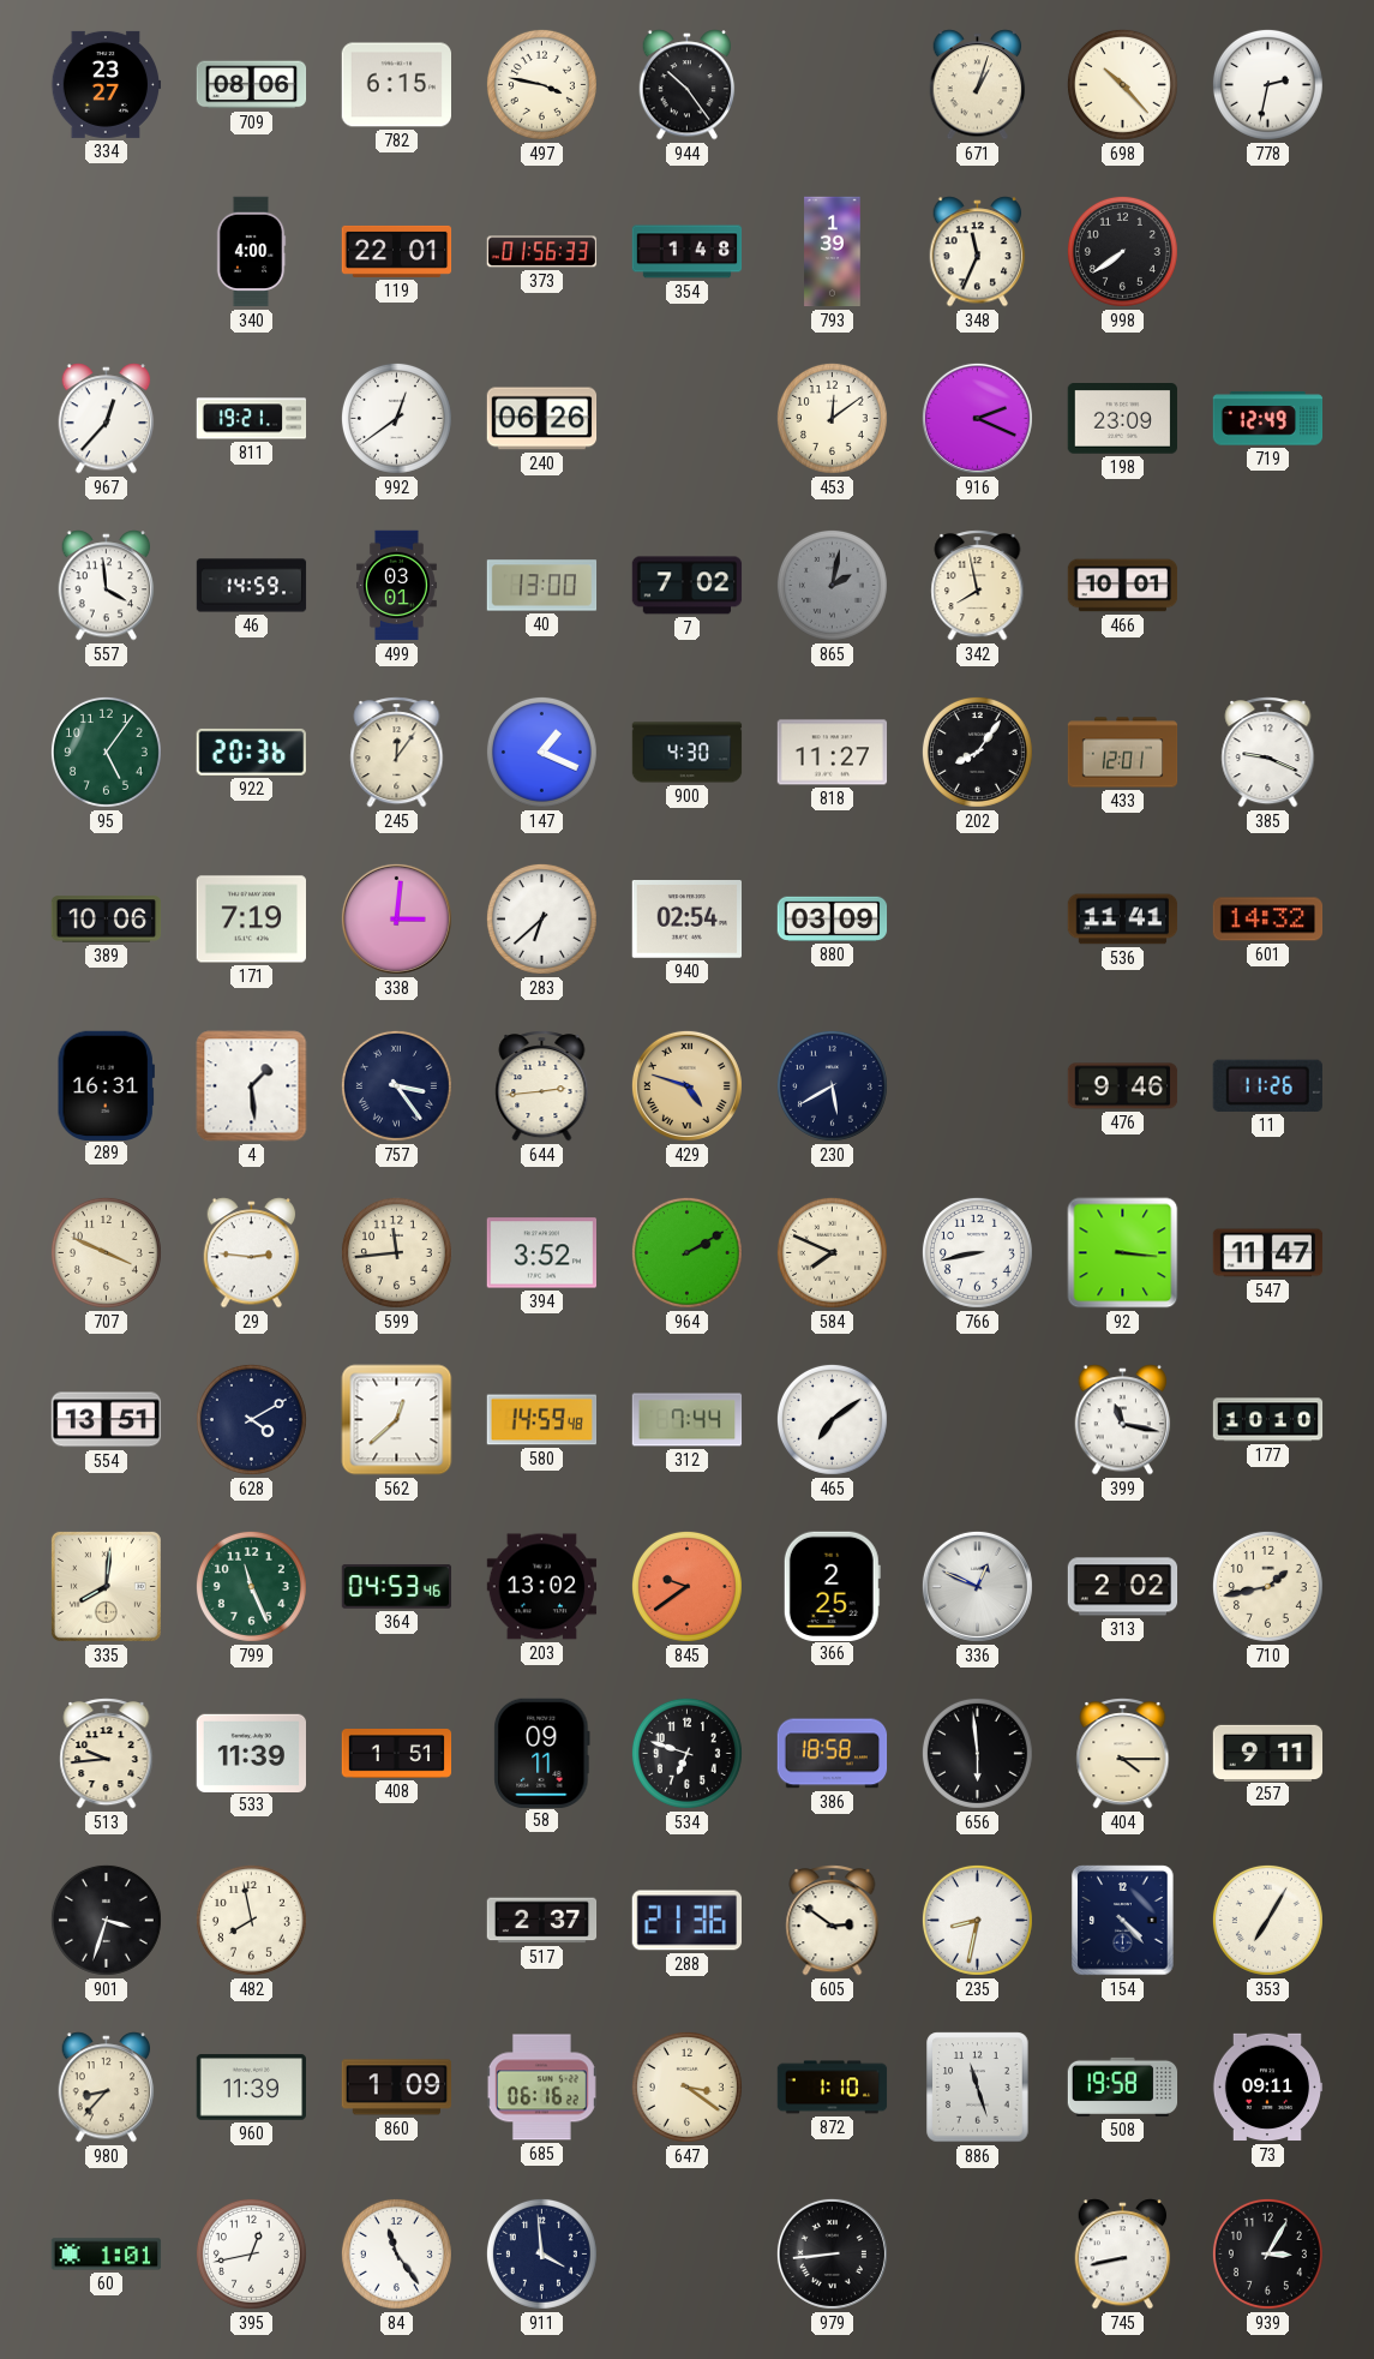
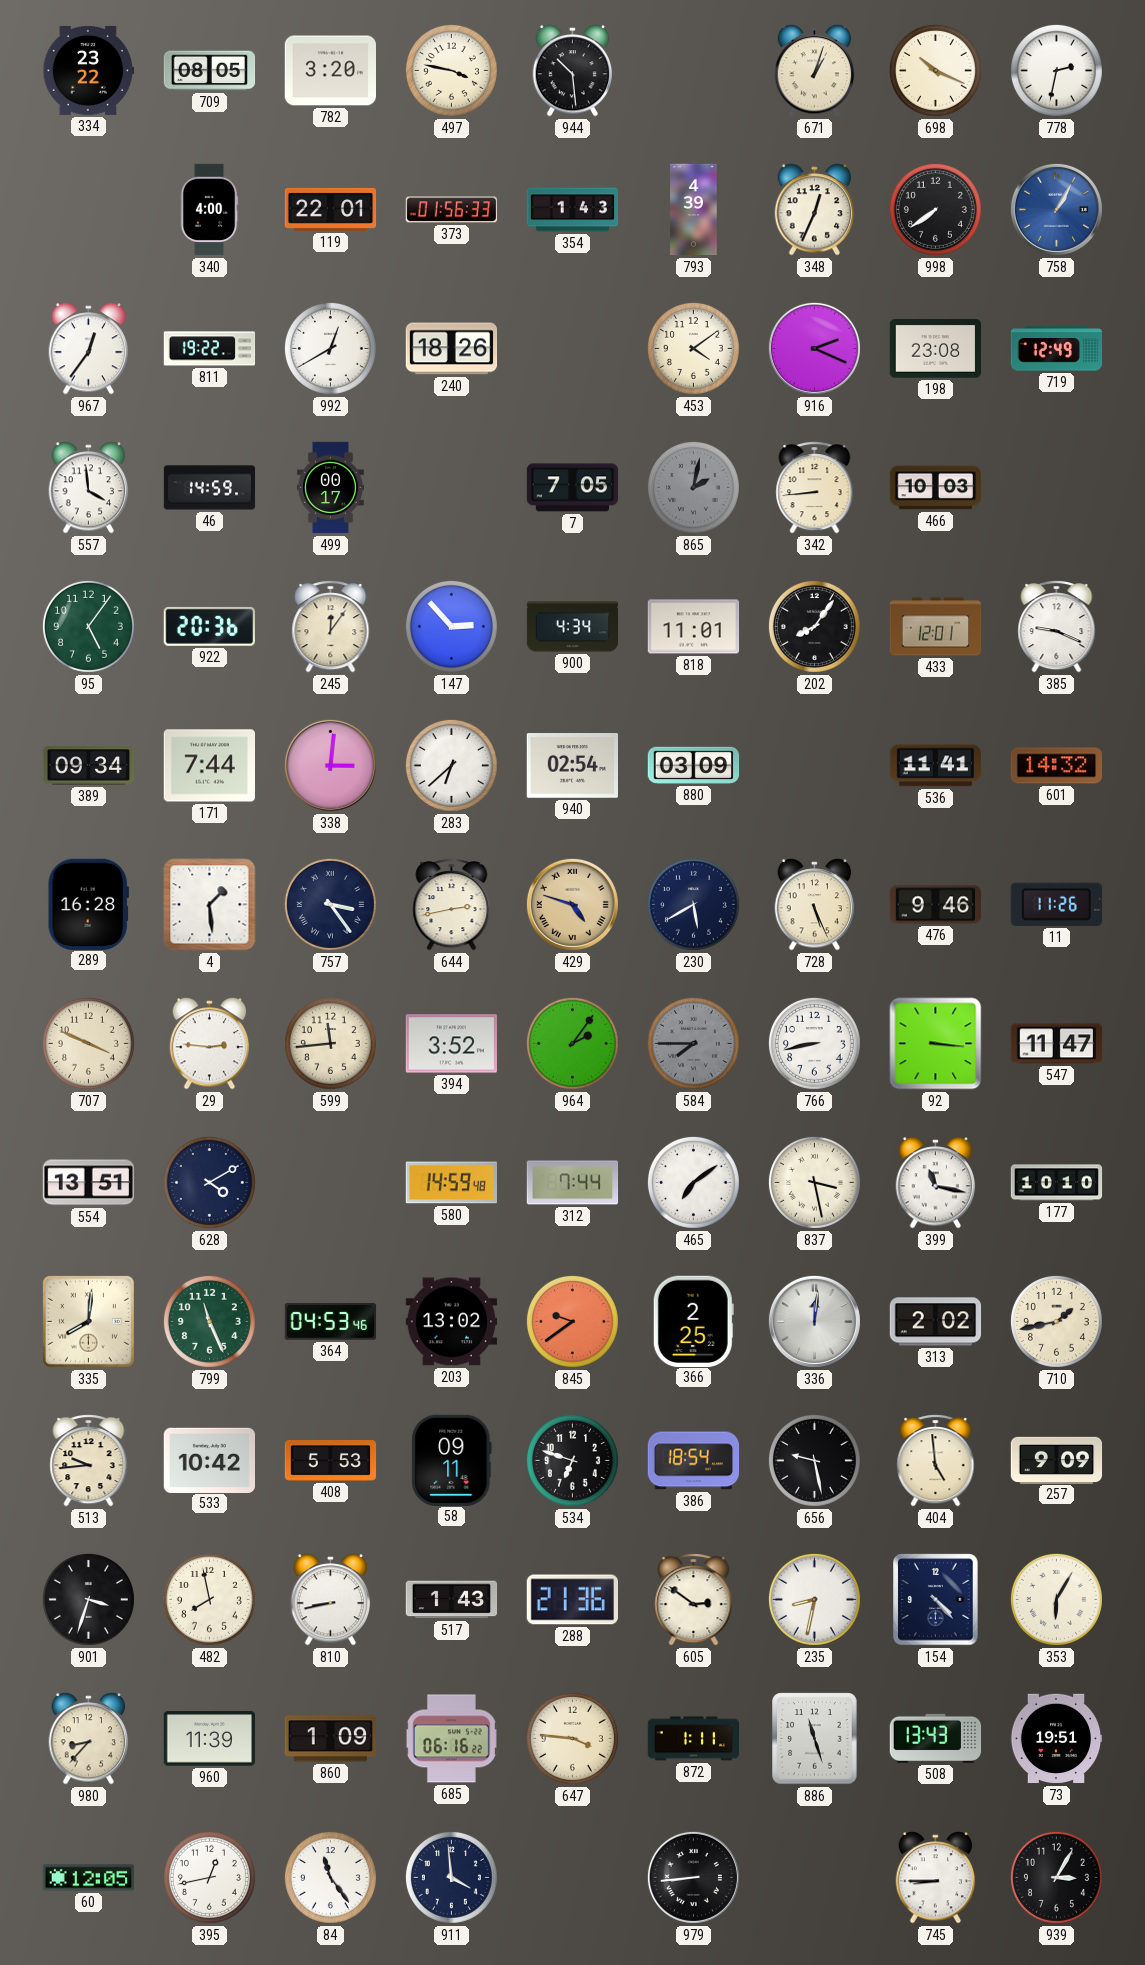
334: 23:27 -> 23:22
709: 08:06 -> 08:05
782: 6:15 -> 3:20
944: 10:24 -> 10:29
698: 10:23 -> 10:19
354: 1:48 -> 1:43
793: 1:39 -> 4:39
348: 11:34 -> 12:34
758: none -> 1:05
967: 12:37 -> 12:36
811: 19:21 -> 19:22
992: 12:39 -> 12:40
240: 06:26 -> 18:26
453: 12:09 -> 4:09
198: 23:09 -> 23:08
499: 03:01 -> 00:17
40: 13:00 -> none
7: 7:02 -> 7:05
342: 7:58 -> 8:44
466: 10:01 -> 10:03
147: 1:19 -> 2:53
900: 4:30 -> 4:34
818: 11:27 -> 11:01
389: 10:06 -> 09:34
171: 7:19 -> 7:44
289: 16:31 -> 16:28
644: 2:44 -> 2:43
728: none -> 5:26
964: 2:10 -> 2:06
584: 7:49 -> 7:45
584 dial: cream -> grey
562: 12:38 -> none
837: none -> 3:28
336: 12:49 -> 12:01
533: 11:39 -> 10:42
408: 1:51 -> 5:53
386: 18:58 -> 18:54
656: 5:59 -> 9:28
404: 4:15 -> 4:59
257: 9:11 -> 9:09
810: none -> 8:43
517: 2:37 -> 1:43
353: 7:05 -> 6:05
647: 3:21 -> 3:46
872: 1:10 -> 1:11
508: 19:58 -> 13:43
73: 09:11 -> 19:51
60: 1:01 -> 12:05
745: 8:43 -> 8:45
